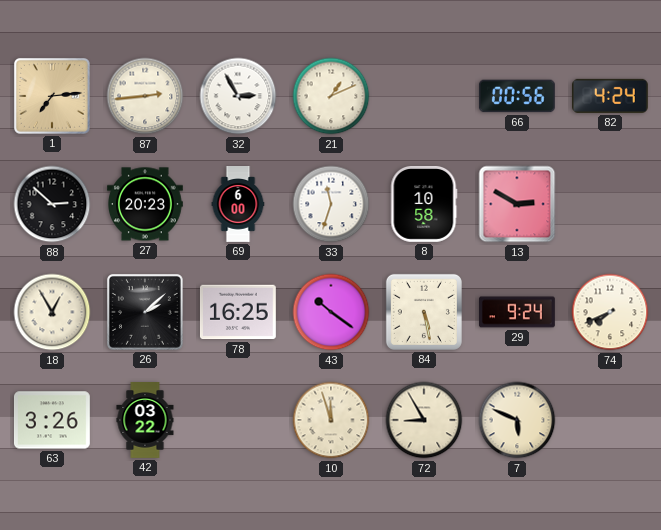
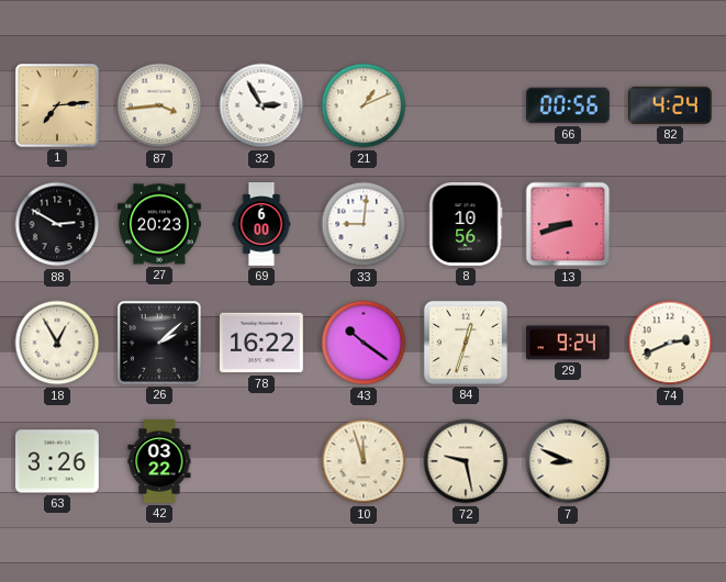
87: 2:44 -> 3:44
88: 2:52 -> 2:50
33: 11:33 -> 9:01
8: 10:58 -> 10:56
13: 2:50 -> 8:42
78: 16:25 -> 16:22
84: 5:28 -> 12:33
74: 7:41 -> 2:41
72: 8:55 -> 9:28
7: 5:49 -> 8:49
